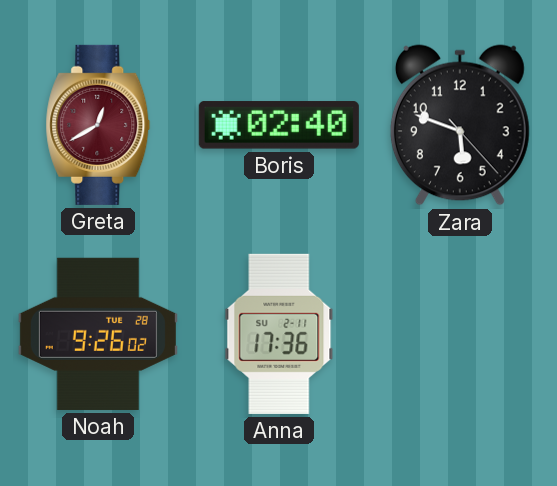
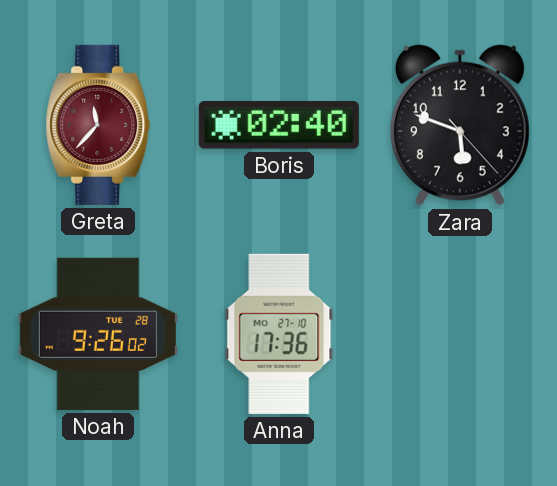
Greta: 12:40 -> 11:37
Anna date: SU 2-11 -> MO 27-10
